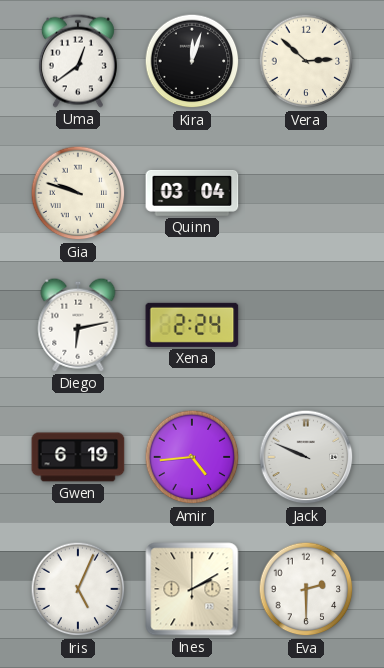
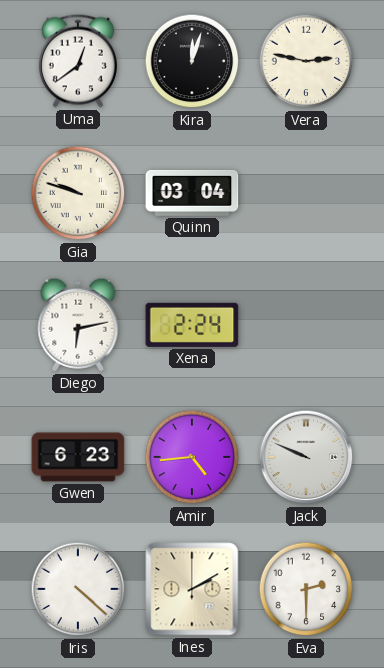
Vera: 2:52 -> 2:47
Gwen: 6:19 -> 6:23
Iris: 5:04 -> 4:22
